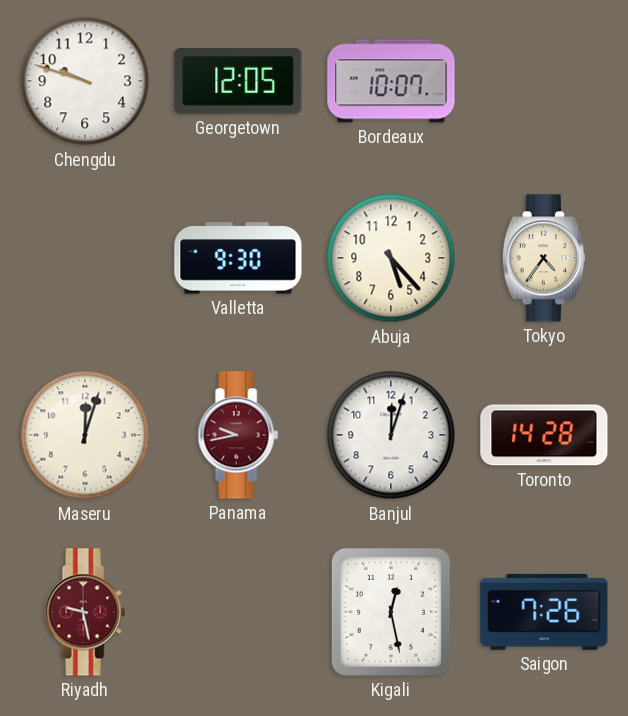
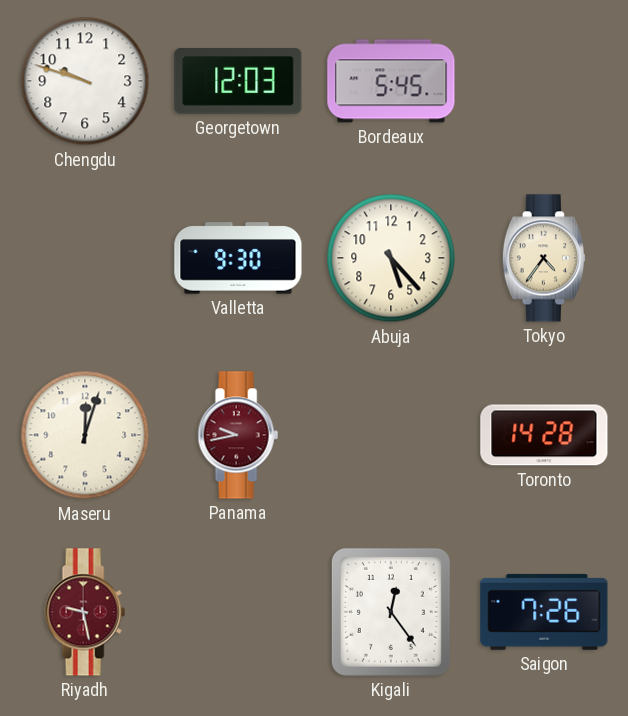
Georgetown: 12:05 -> 12:03
Bordeaux: 10:07 -> 5:45
Banjul: 12:03 -> none
Kigali: 12:28 -> 12:24
